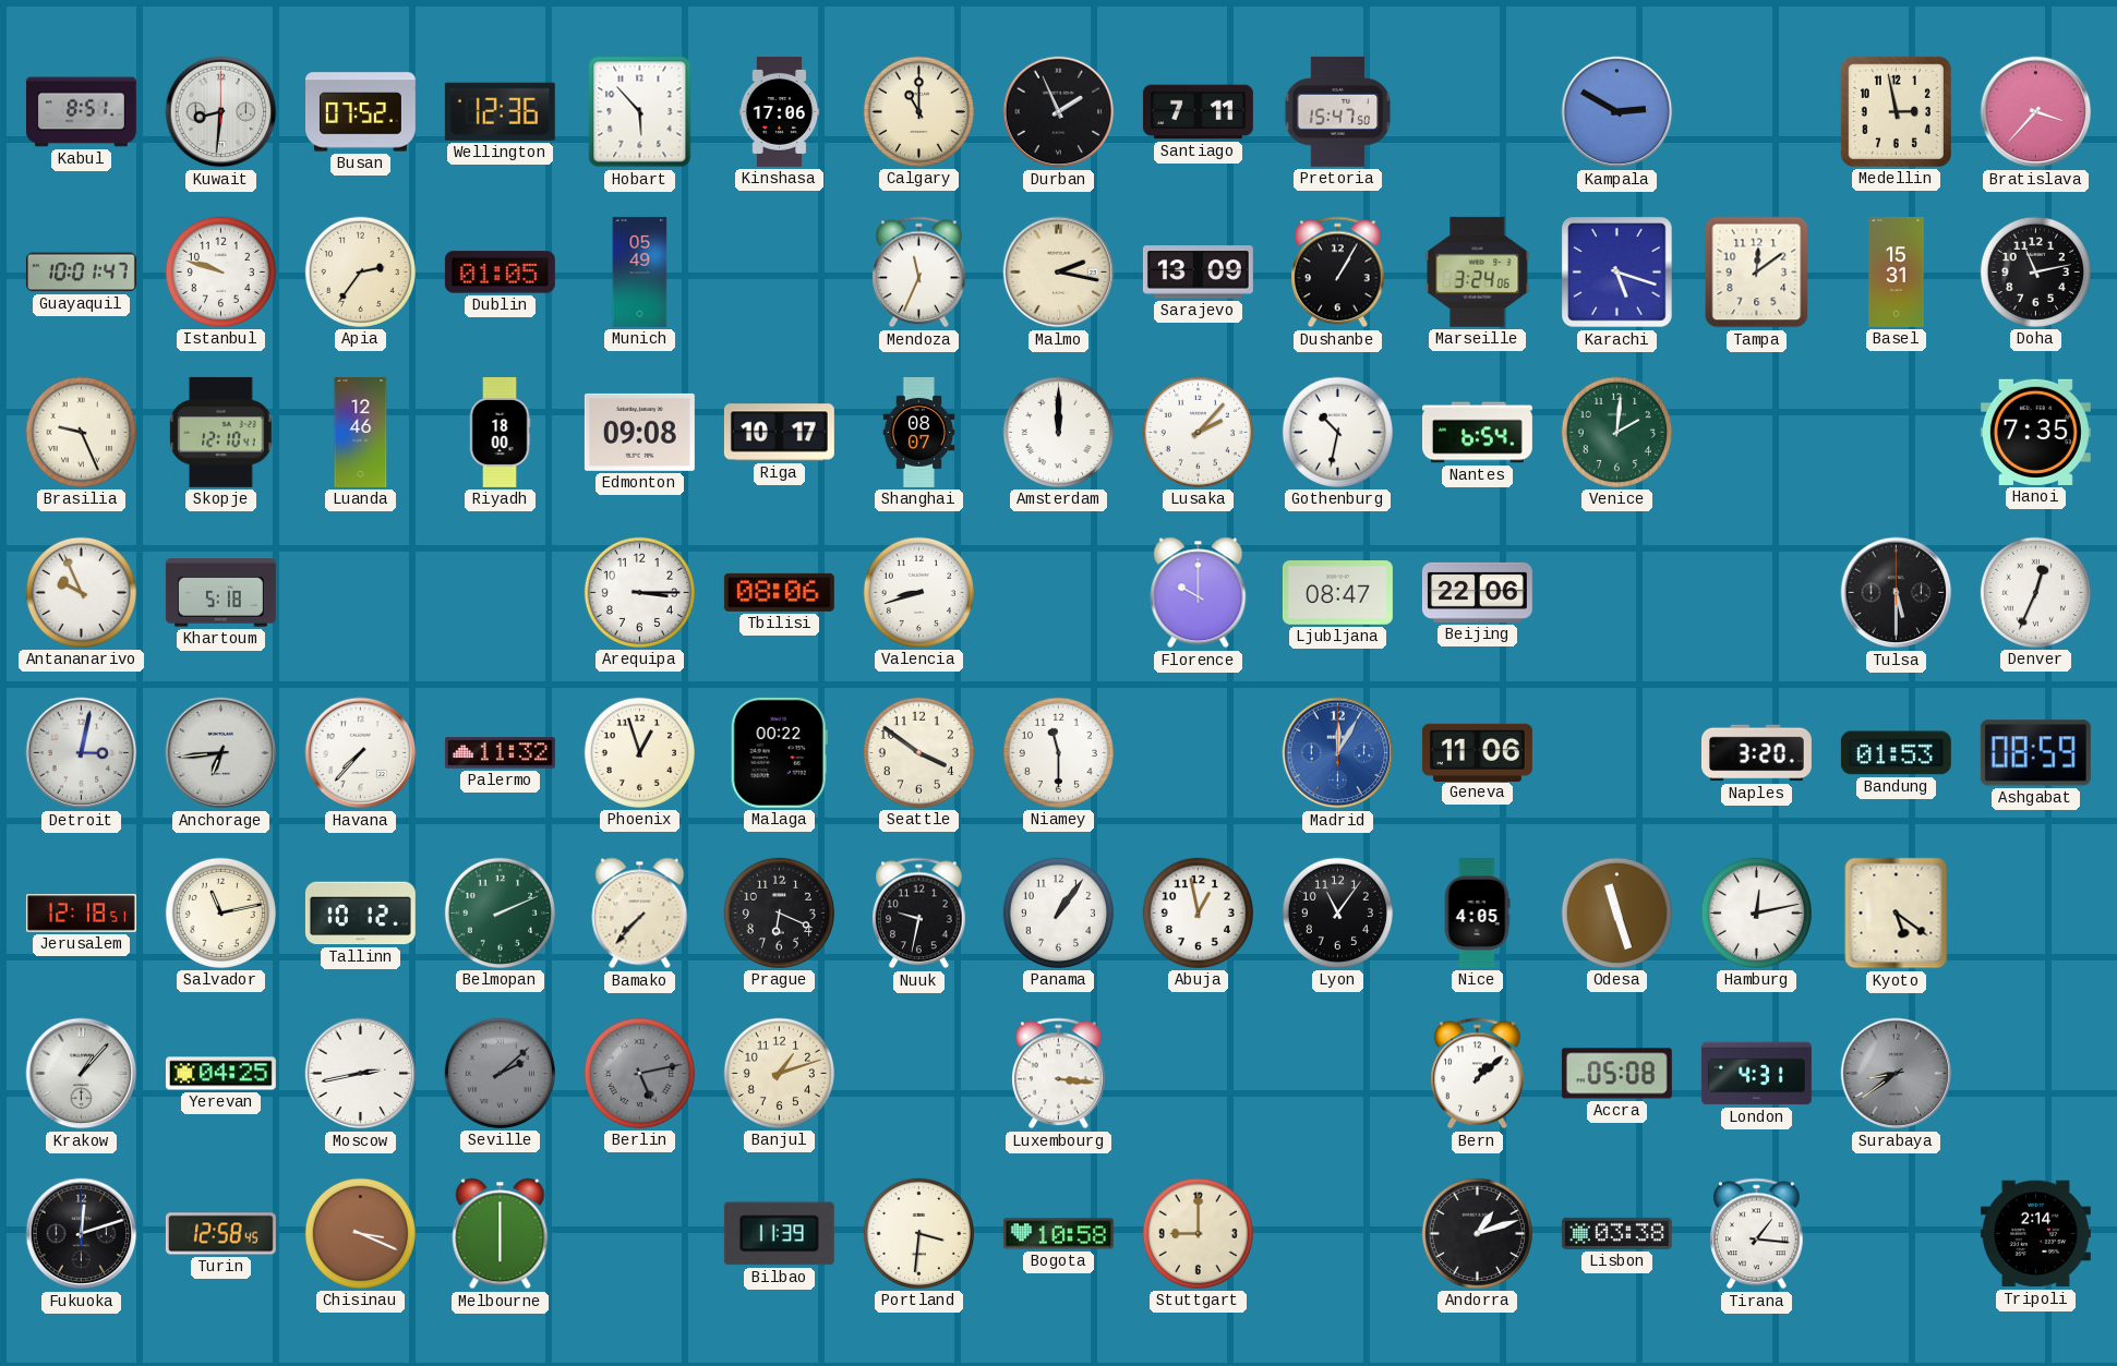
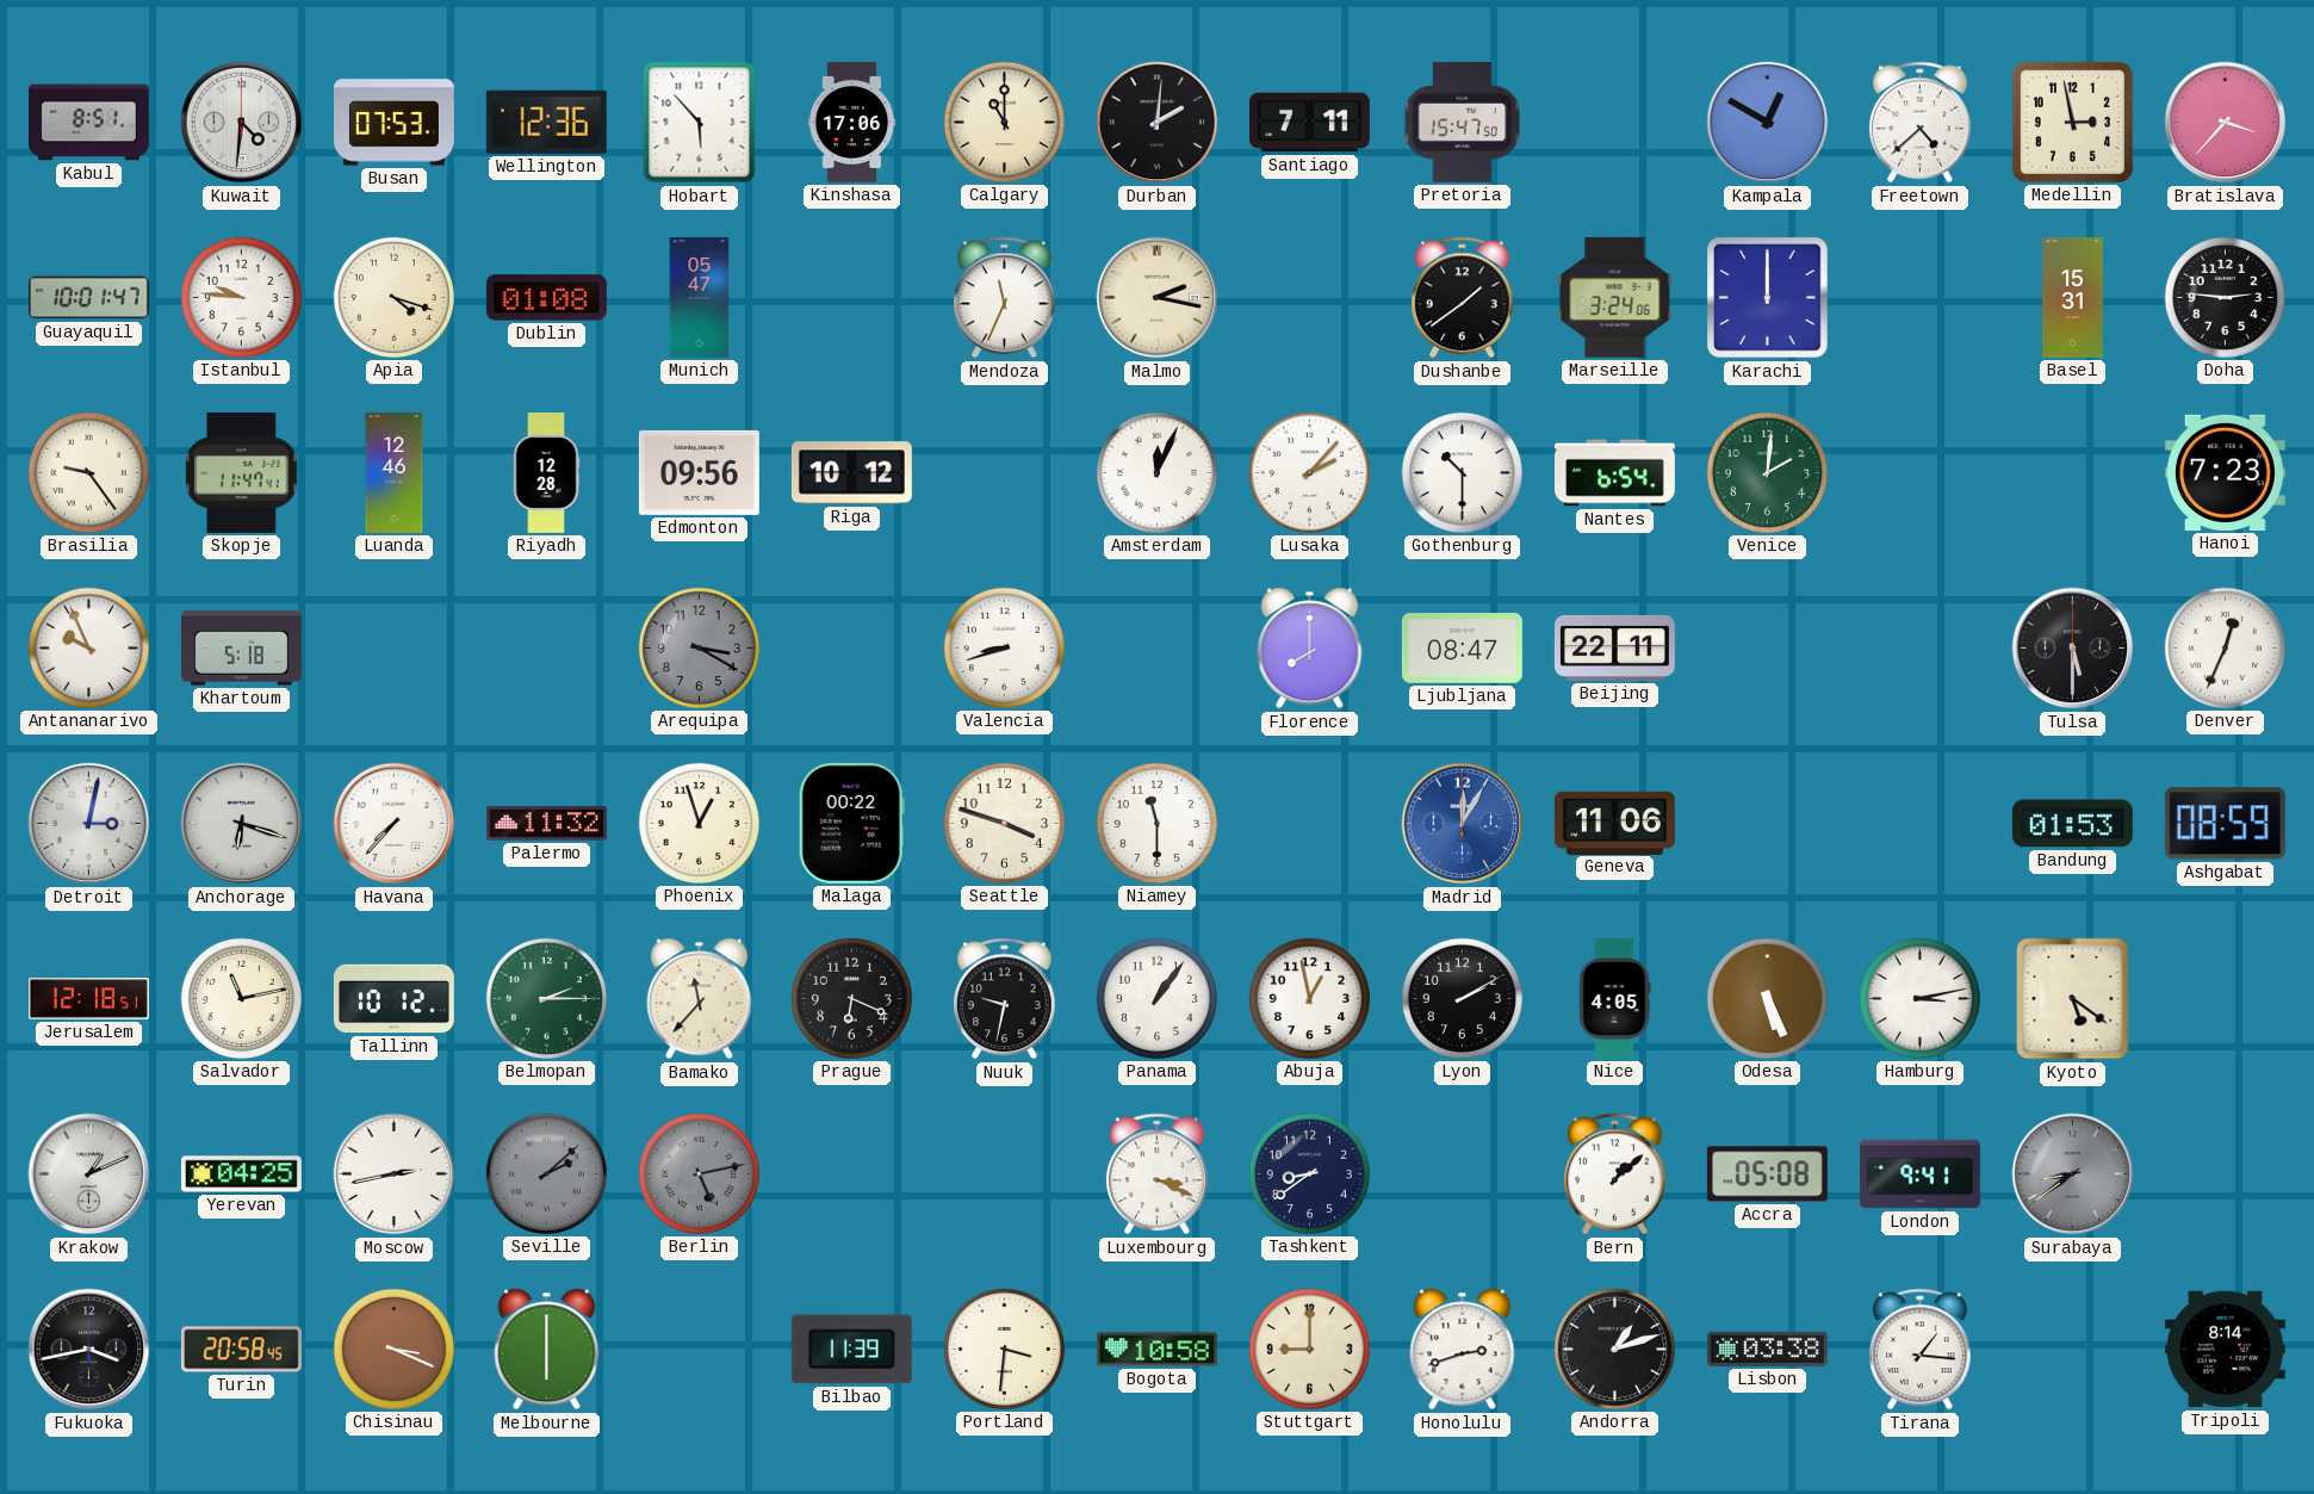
Kuwait: 8:31 -> 4:31
Busan: 07:52 -> 07:53
Durban: 1:56 -> 2:01
Kampala: 2:50 -> 12:50
Freetown: none -> 4:38
Istanbul: 9:48 -> 9:46
Apia: 2:36 -> 4:18
Dublin: 01:05 -> 01:08
Munich: 05:49 -> 05:47
Sarajevo: 13:09 -> none
Dushanbe: 1:05 -> 1:39
Karachi: 5:18 -> 12:00
Tampa: 12:09 -> none
Doha: 11:13 -> 2:46
Brasilia: 9:26 -> 9:24
Skopje: 12:10 -> 11:47
Riyadh: 18:00 -> 12:28
Edmonton: 09:08 -> 09:56
Riga: 10:17 -> 10:12
Shanghai: 08:07 -> none
Amsterdam: 12:00 -> 12:04
Gothenburg: 10:32 -> 10:30
Hanoi: 7:35 -> 7:23
Arequipa: 3:15 -> 3:20
Arequipa dial: white -> grey
Tbilisi: 08:06 -> none
Florence: 10:00 -> 8:00
Beijing: 22:06 -> 22:11
Anchorage: 6:44 -> 6:18
Seattle: 3:51 -> 3:48
Naples: 3:20 -> none
Belmopan: 2:11 -> 2:15
Bamako: 7:37 -> 11:37
Lyon: 11:06 -> 2:10
Odesa: 11:27 -> 5:26
Hamburg: 12:13 -> 3:13
Krakow: 1:07 -> 1:11
Banjul: 1:12 -> none
Luxembourg: 3:16 -> 3:19
Tashkent: none -> 8:39
London: 4:31 -> 9:41
Fukuoka: 12:12 -> 3:43
Turin: 12:58 -> 20:58
Honolulu: none -> 2:42
Tripoli: 2:14 -> 8:14
